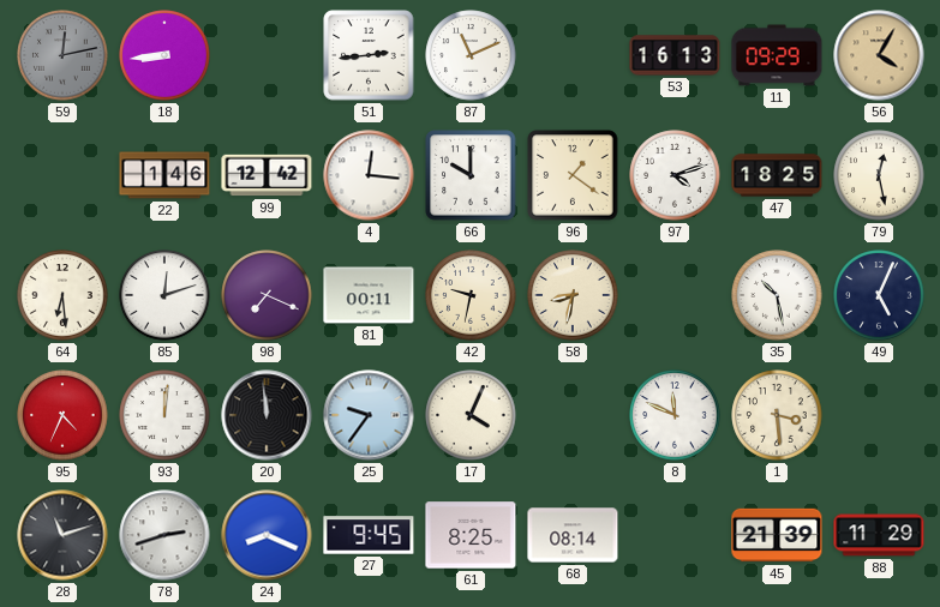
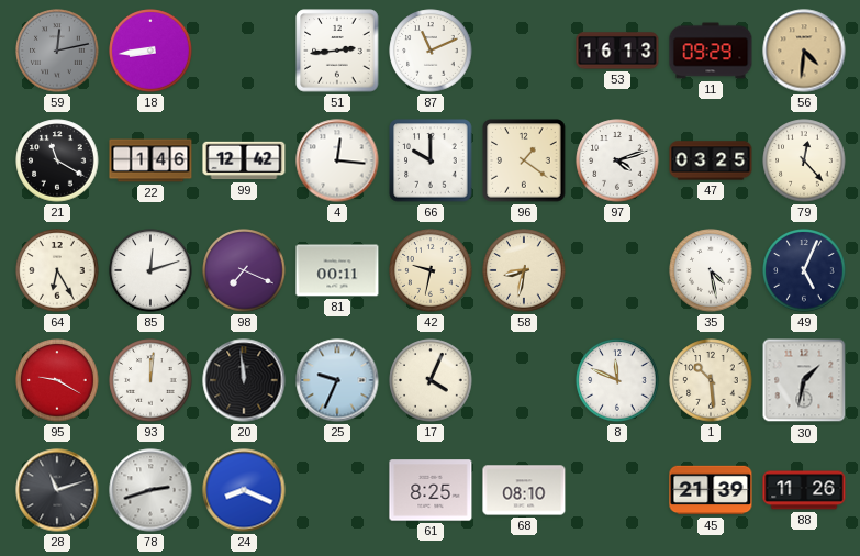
56: 4:05 -> 4:31
21: none -> 11:20
47: 18:25 -> 03:25
79: 12:28 -> 12:23
64: 6:29 -> 6:25
35: 10:28 -> 4:28
95: 4:34 -> 9:20
25: 9:36 -> 9:34
1: 3:29 -> 10:29
30: none -> 1:32
27: 9:45 -> none
68: 08:14 -> 08:10
88: 11:29 -> 11:26
